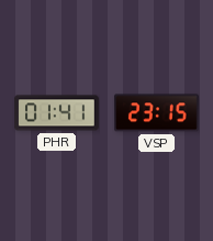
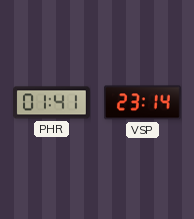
VSP: 23:15 -> 23:14
